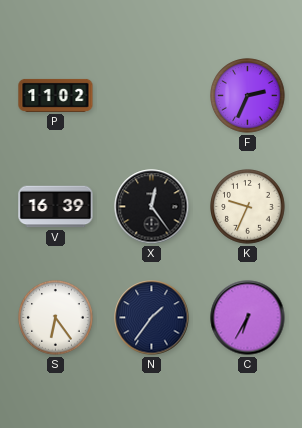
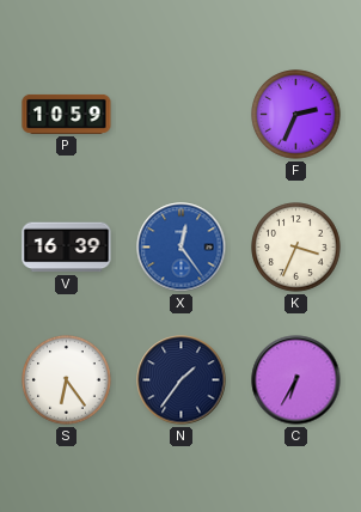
P: 11:02 -> 10:59
X dial: black -> blue
K: 9:34 -> 3:34
